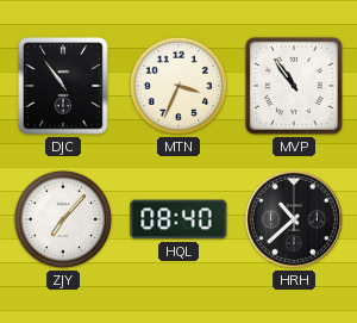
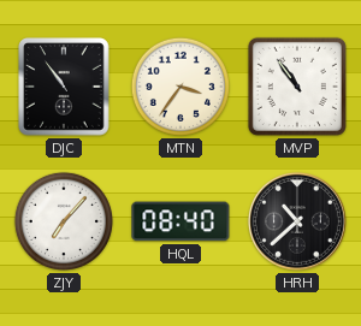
MTN: 3:34 -> 3:36
